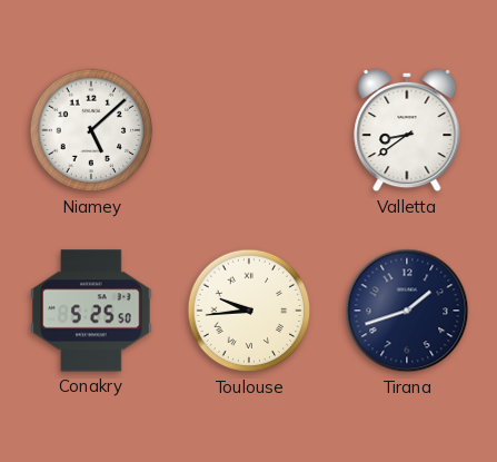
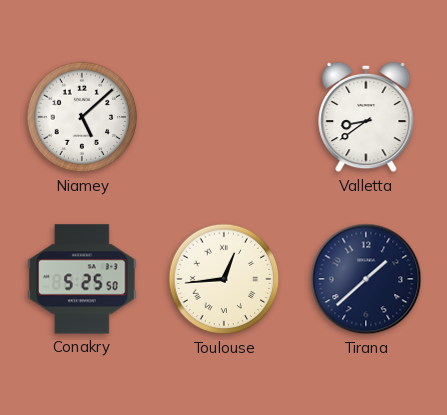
Toulouse: 9:44 -> 12:44
Tirana: 1:42 -> 1:38
